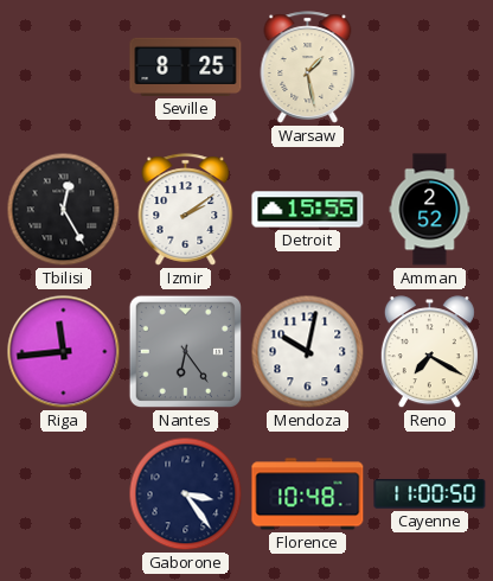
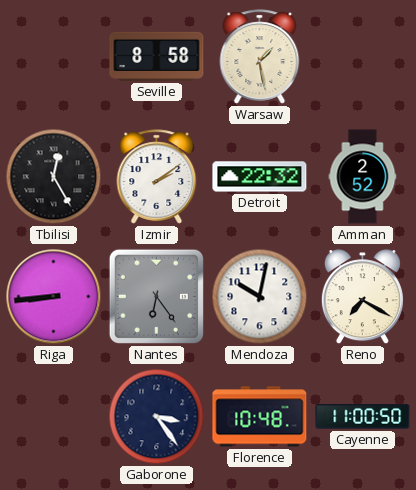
Seville: 8:25 -> 8:58
Detroit: 15:55 -> 22:32
Riga: 11:44 -> 8:44
